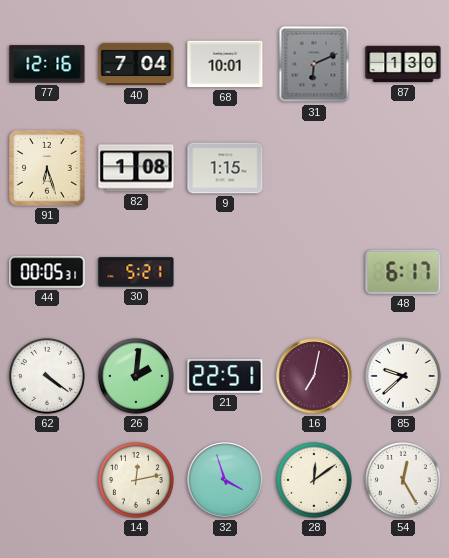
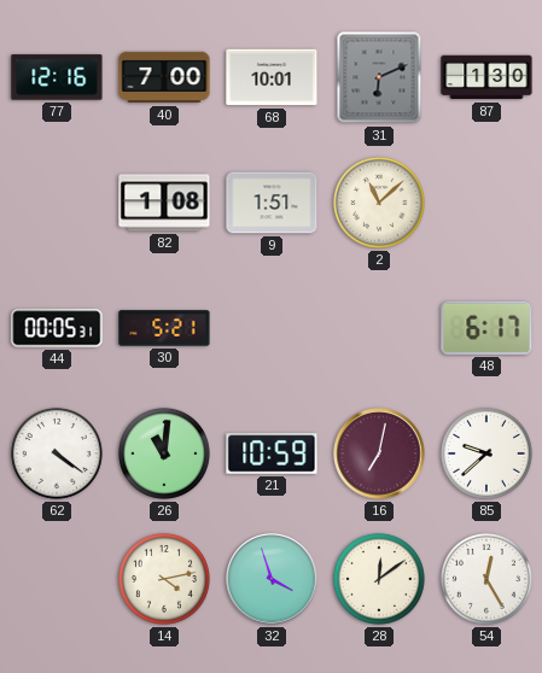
40: 7:04 -> 7:00
91: 6:27 -> none
9: 1:15 -> 1:51
2: none -> 11:08
26: 2:01 -> 11:01
21: 22:51 -> 10:59
14: 12:13 -> 4:13
